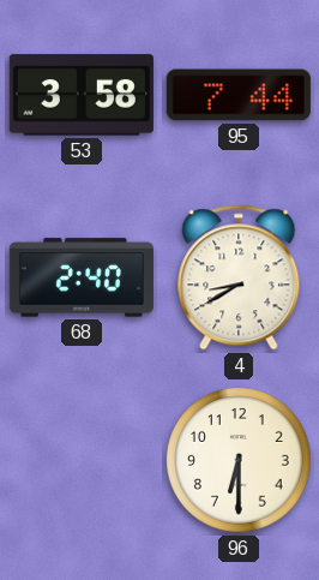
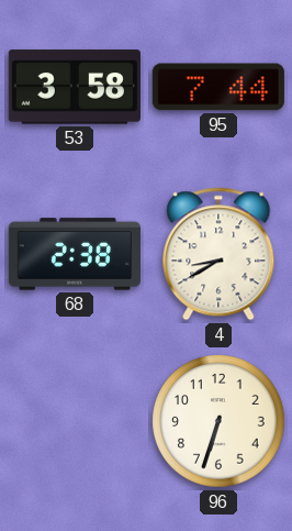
68: 2:40 -> 2:38
96: 6:30 -> 6:33
